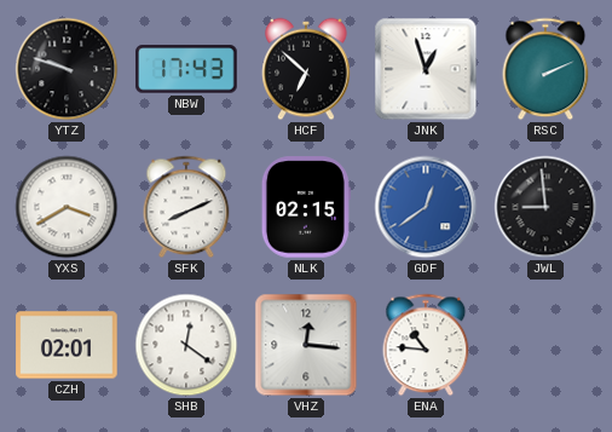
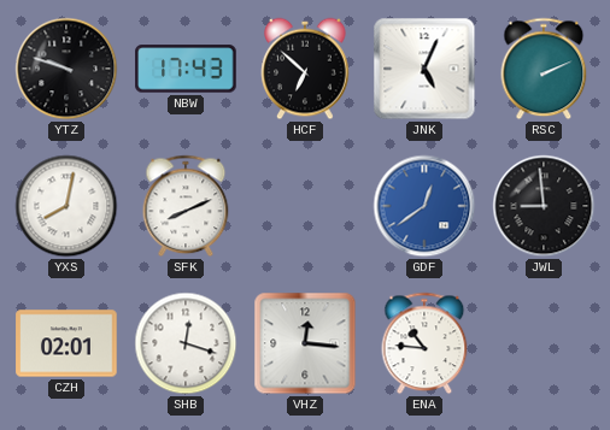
JNK: 12:57 -> 5:04
YXS: 3:40 -> 8:02
NLK: 02:15 -> none
SHB: 12:21 -> 12:18
